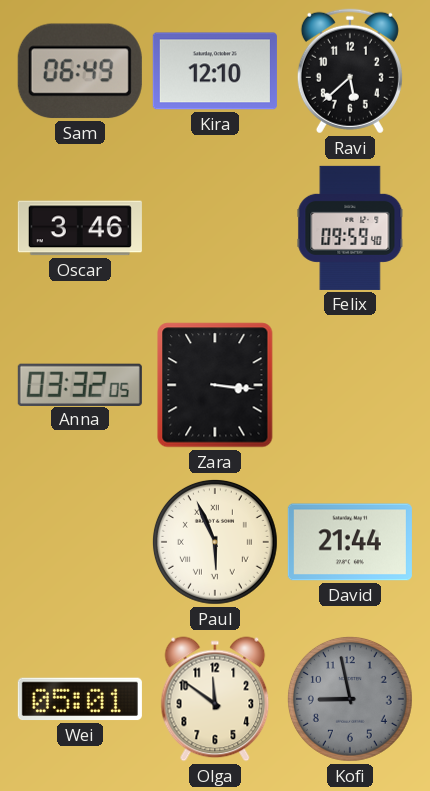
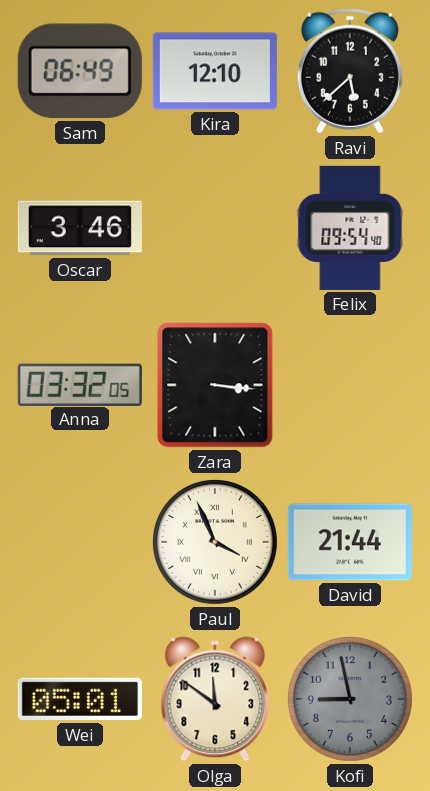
Felix: 09:59 -> 09:54
Paul: 5:56 -> 3:56
